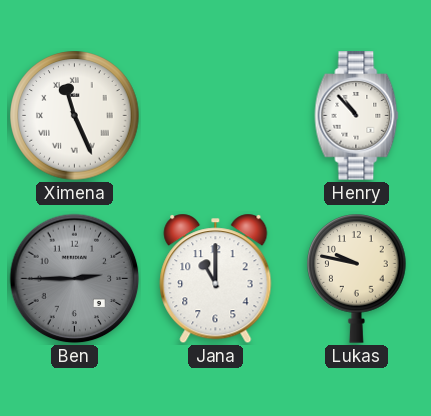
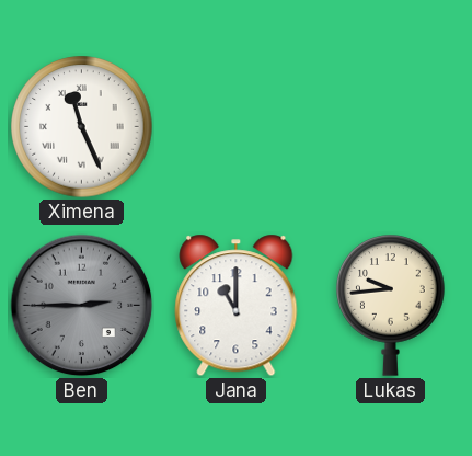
Henry: 10:53 -> none
Lukas: 9:47 -> 9:44
